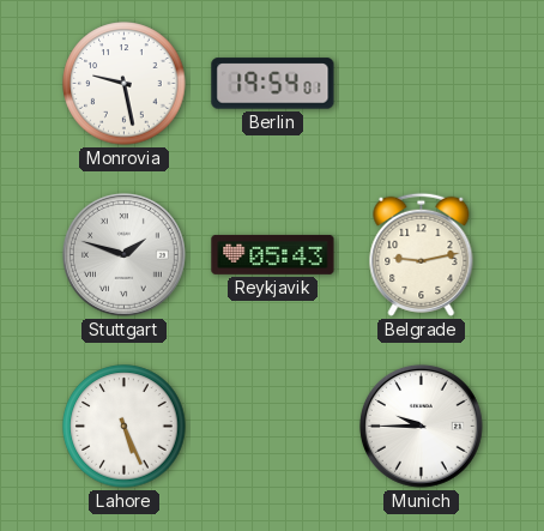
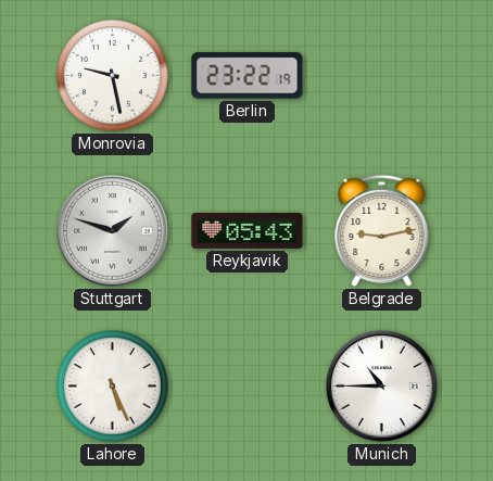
Berlin: 19:54 -> 23:22
Munich: 9:45 -> 10:45
